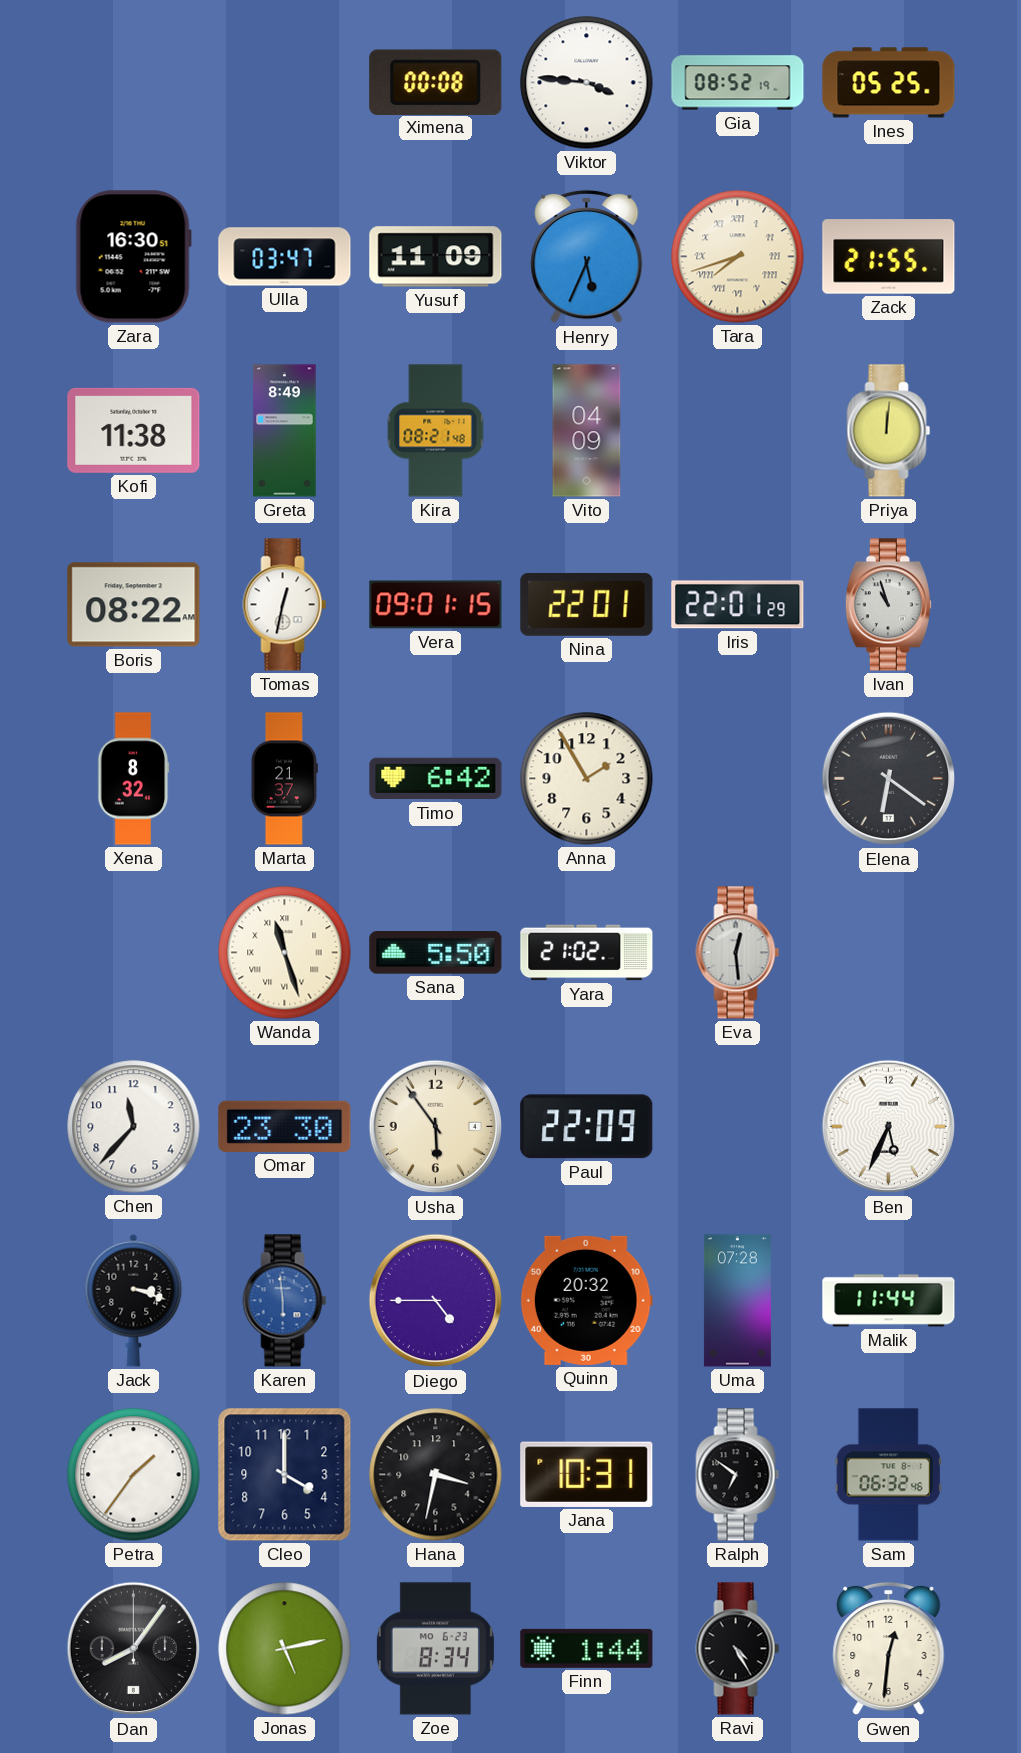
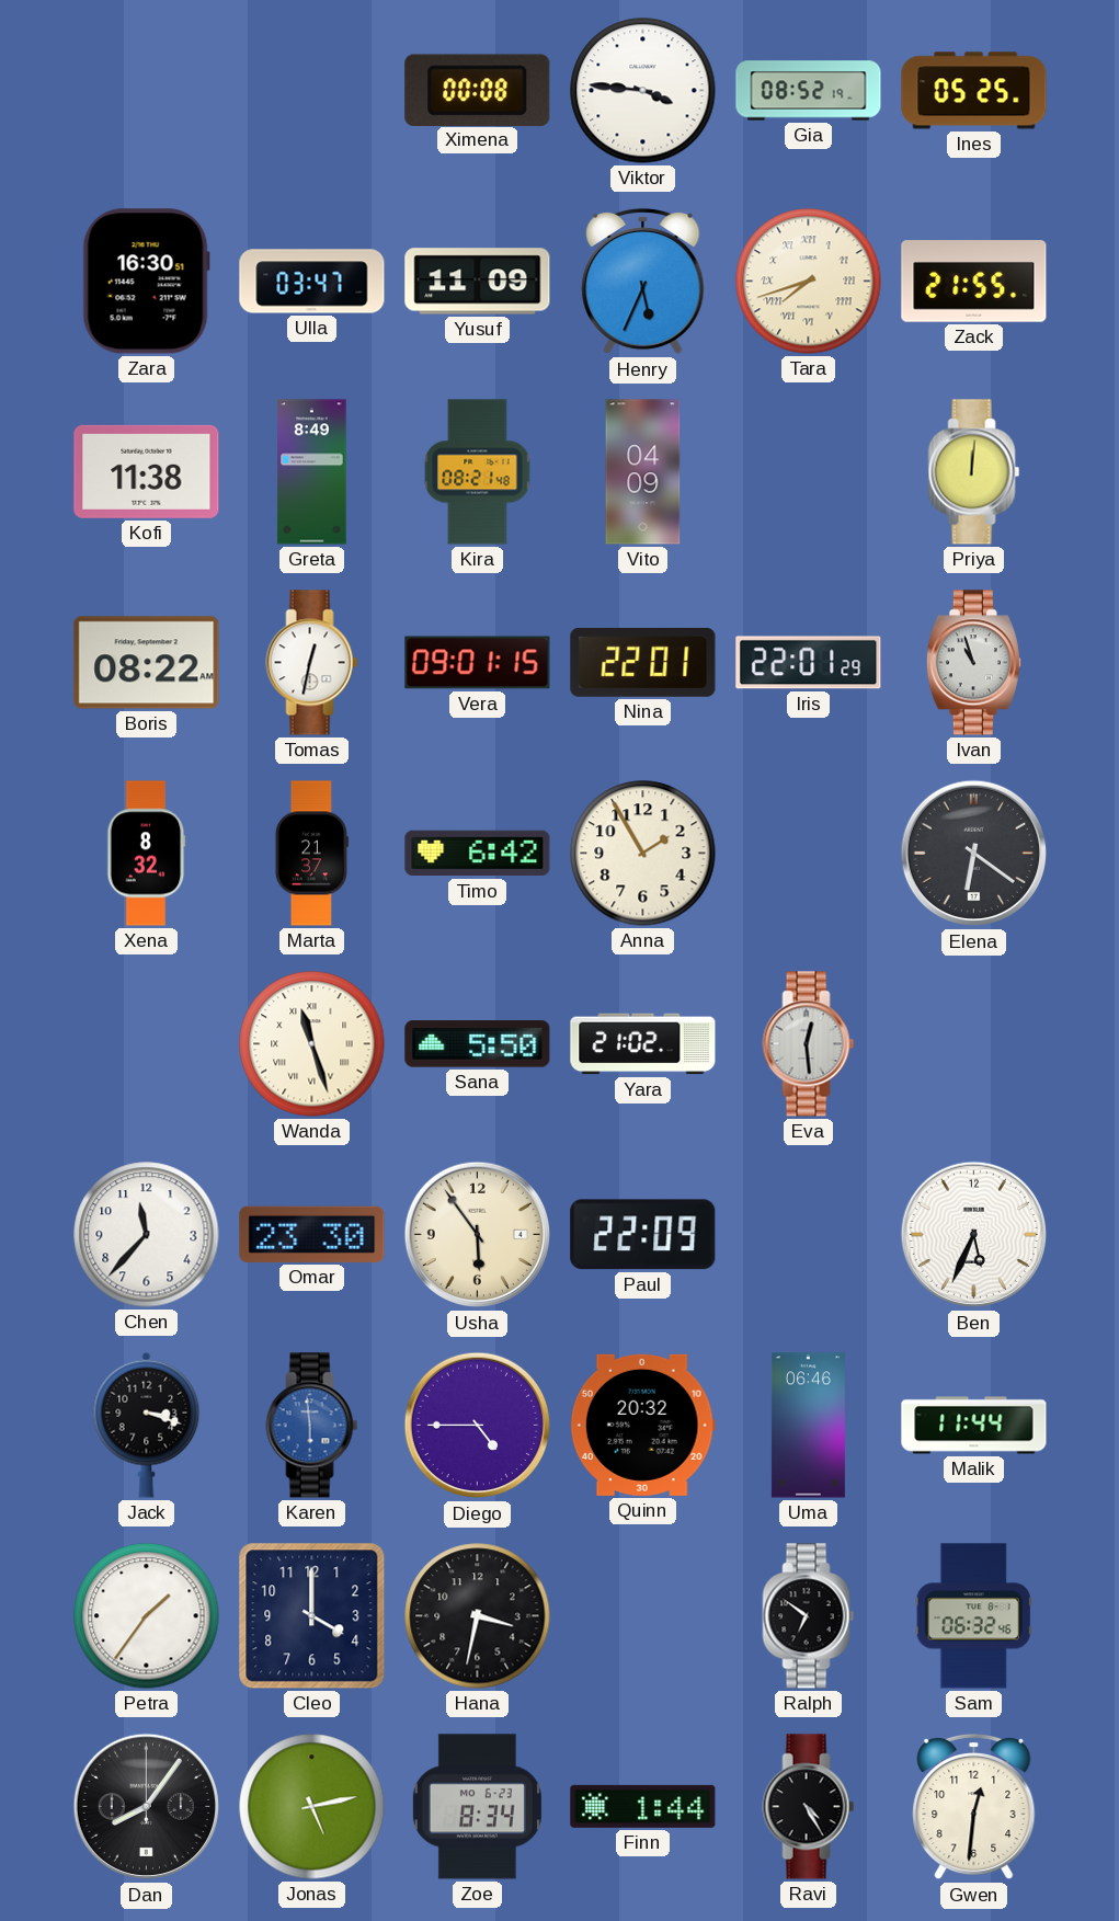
Uma: 07:28 -> 06:46
Jana: 10:31 -> none
